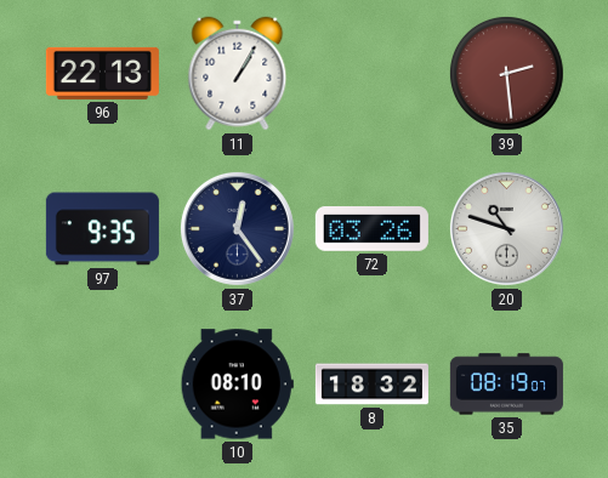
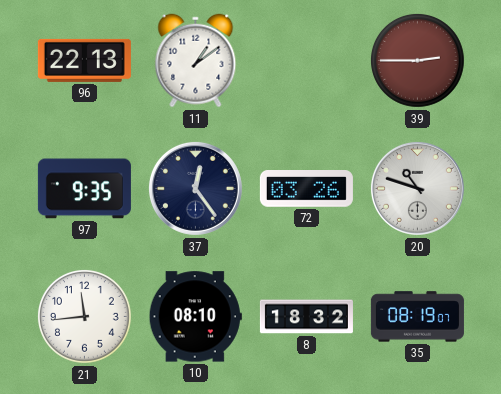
11: 1:05 -> 1:09
39: 2:29 -> 2:45
21: none -> 11:44
